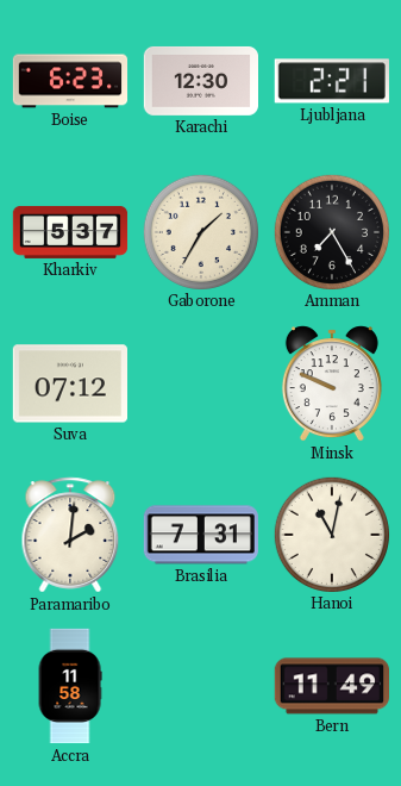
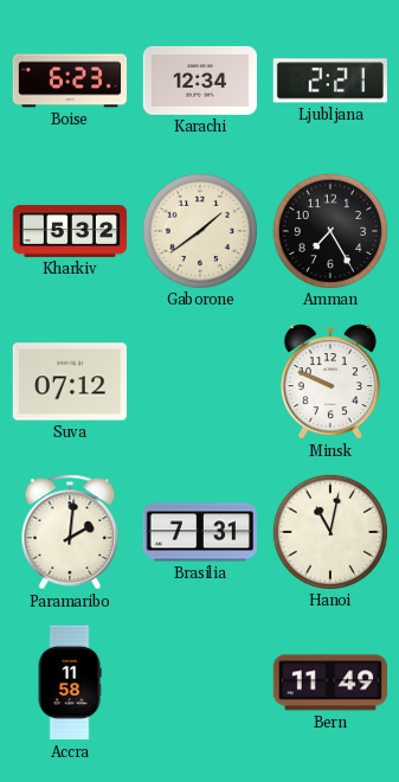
Karachi: 12:30 -> 12:34
Kharkiv: 5:37 -> 5:32
Gaborone: 1:35 -> 1:39
